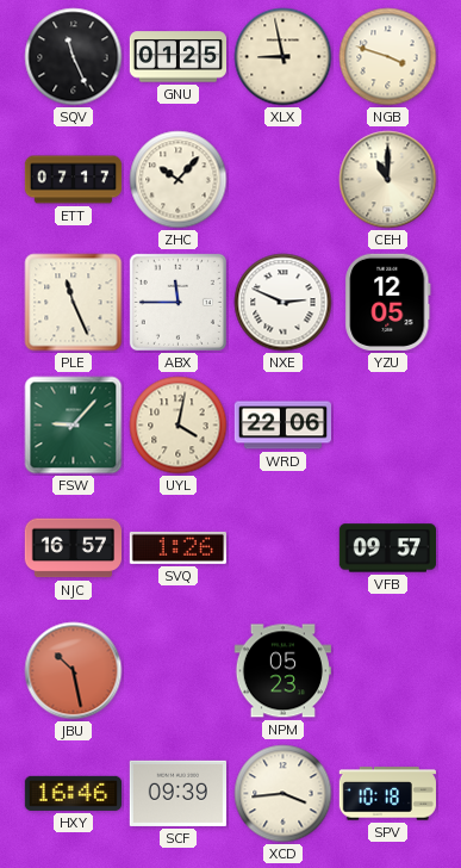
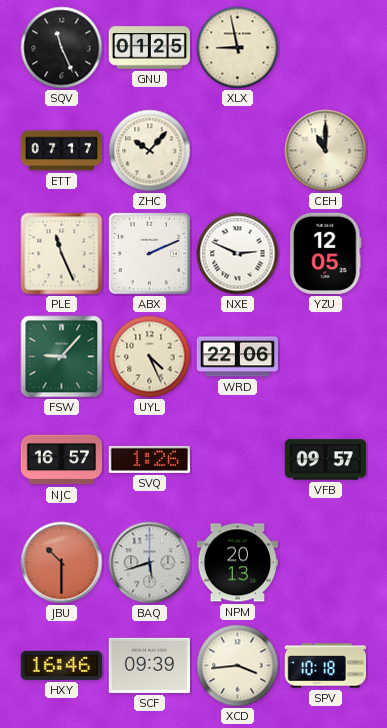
NGB: 3:48 -> none
ABX: 11:45 -> 2:11
UYL: 4:02 -> 4:26
JBU: 10:28 -> 10:30
BAQ: none -> 5:42
NPM: 05:23 -> 20:13
